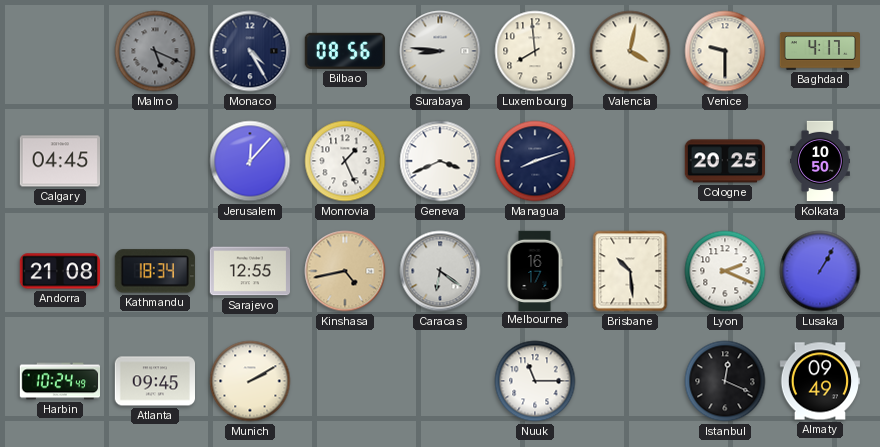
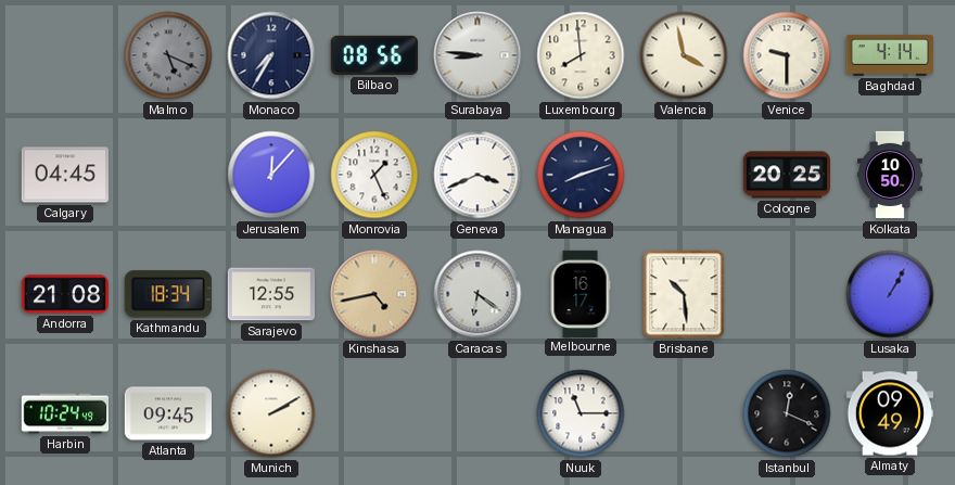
Monaco: 4:25 -> 7:35
Valencia: 4:02 -> 3:58
Baghdad: 4:17 -> 4:14
Lyon: 2:19 -> none
